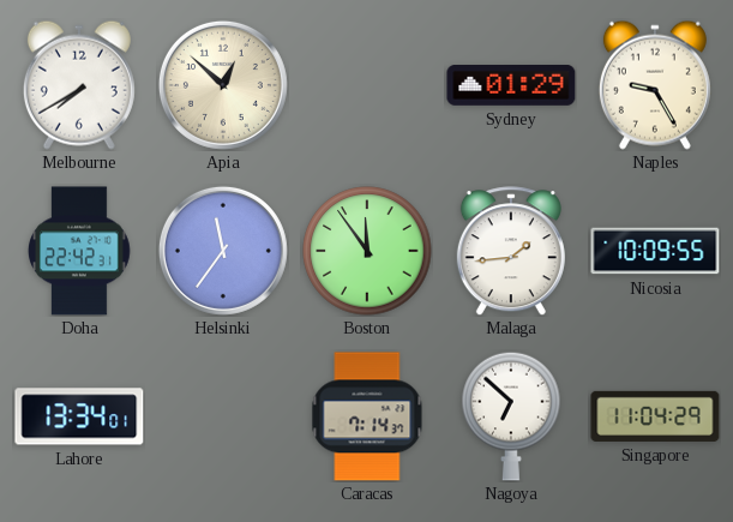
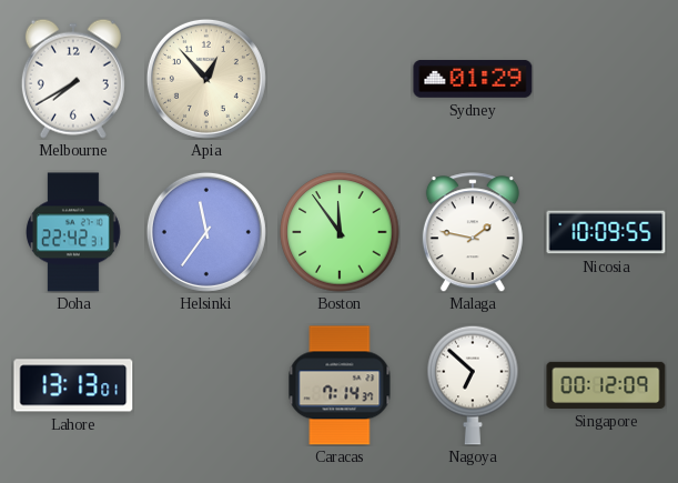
Apia: 12:52 -> 12:53
Naples: 9:25 -> none
Malaga: 1:44 -> 1:47
Lahore: 13:34 -> 13:13
Singapore: 11:04 -> 00:12
